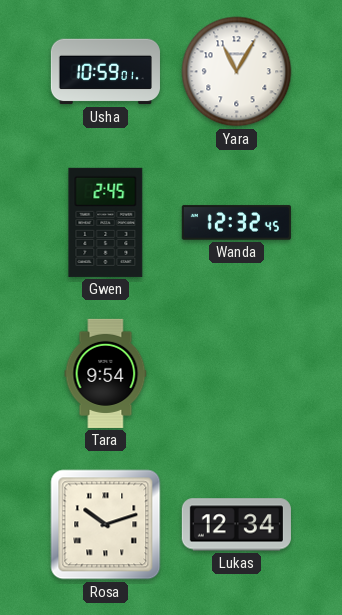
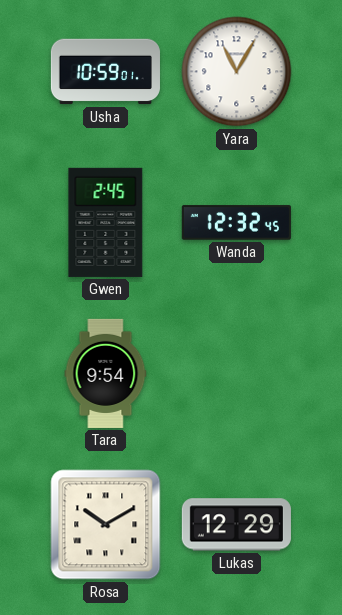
Rosa: 10:12 -> 10:10
Lukas: 12:34 -> 12:29
